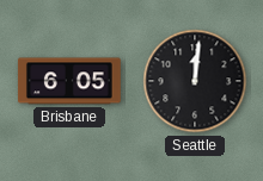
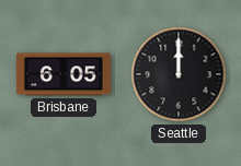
Seattle: 12:01 -> 12:00
